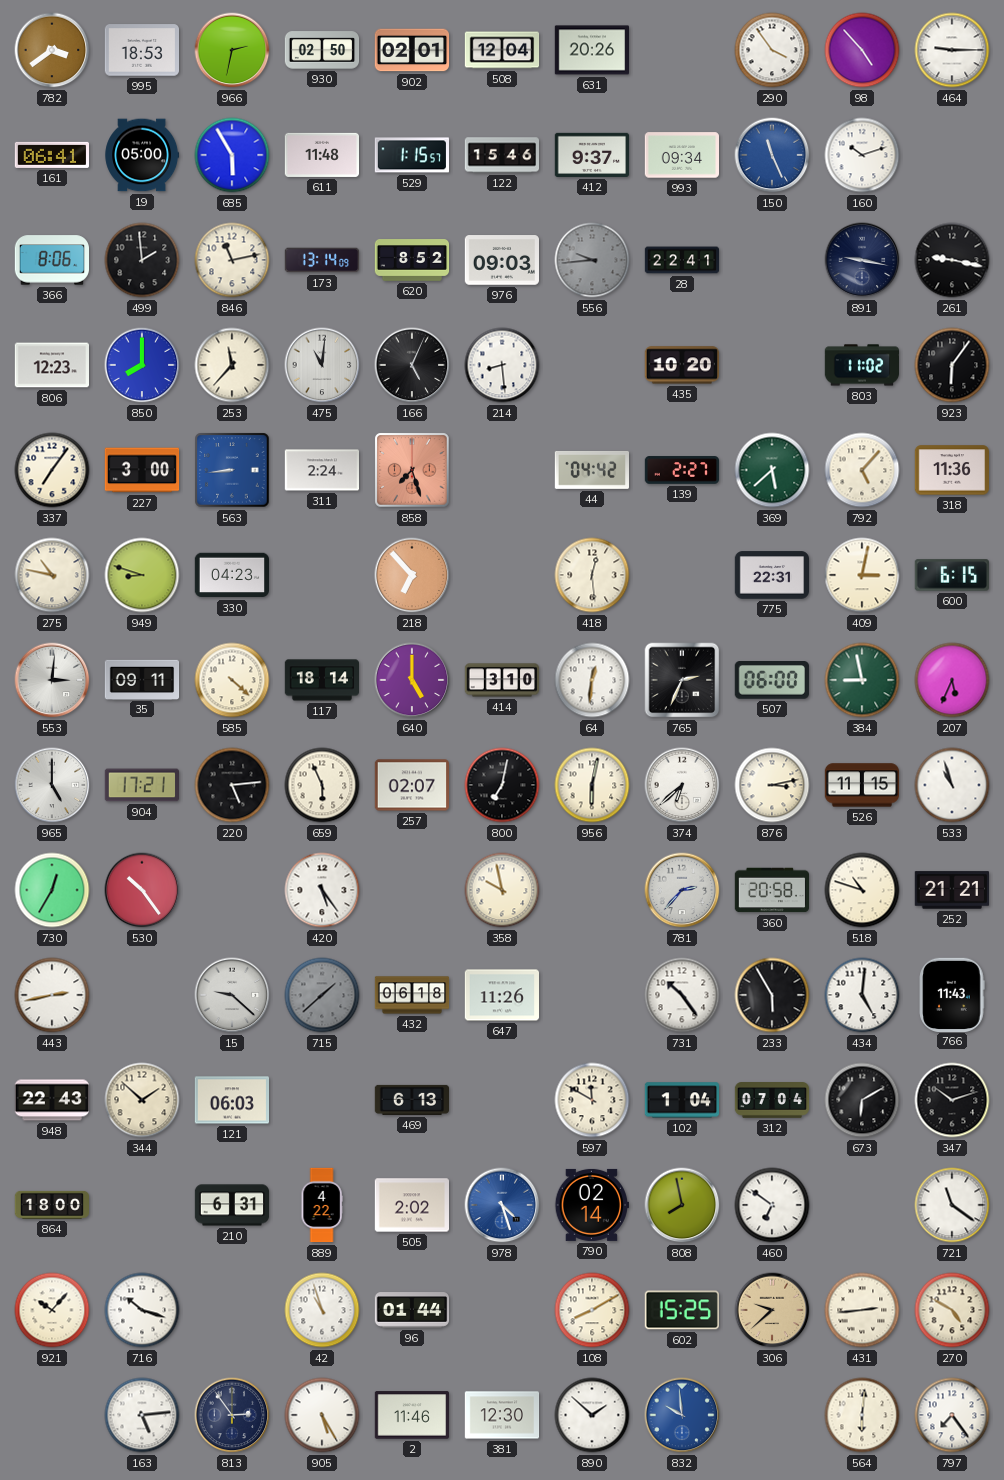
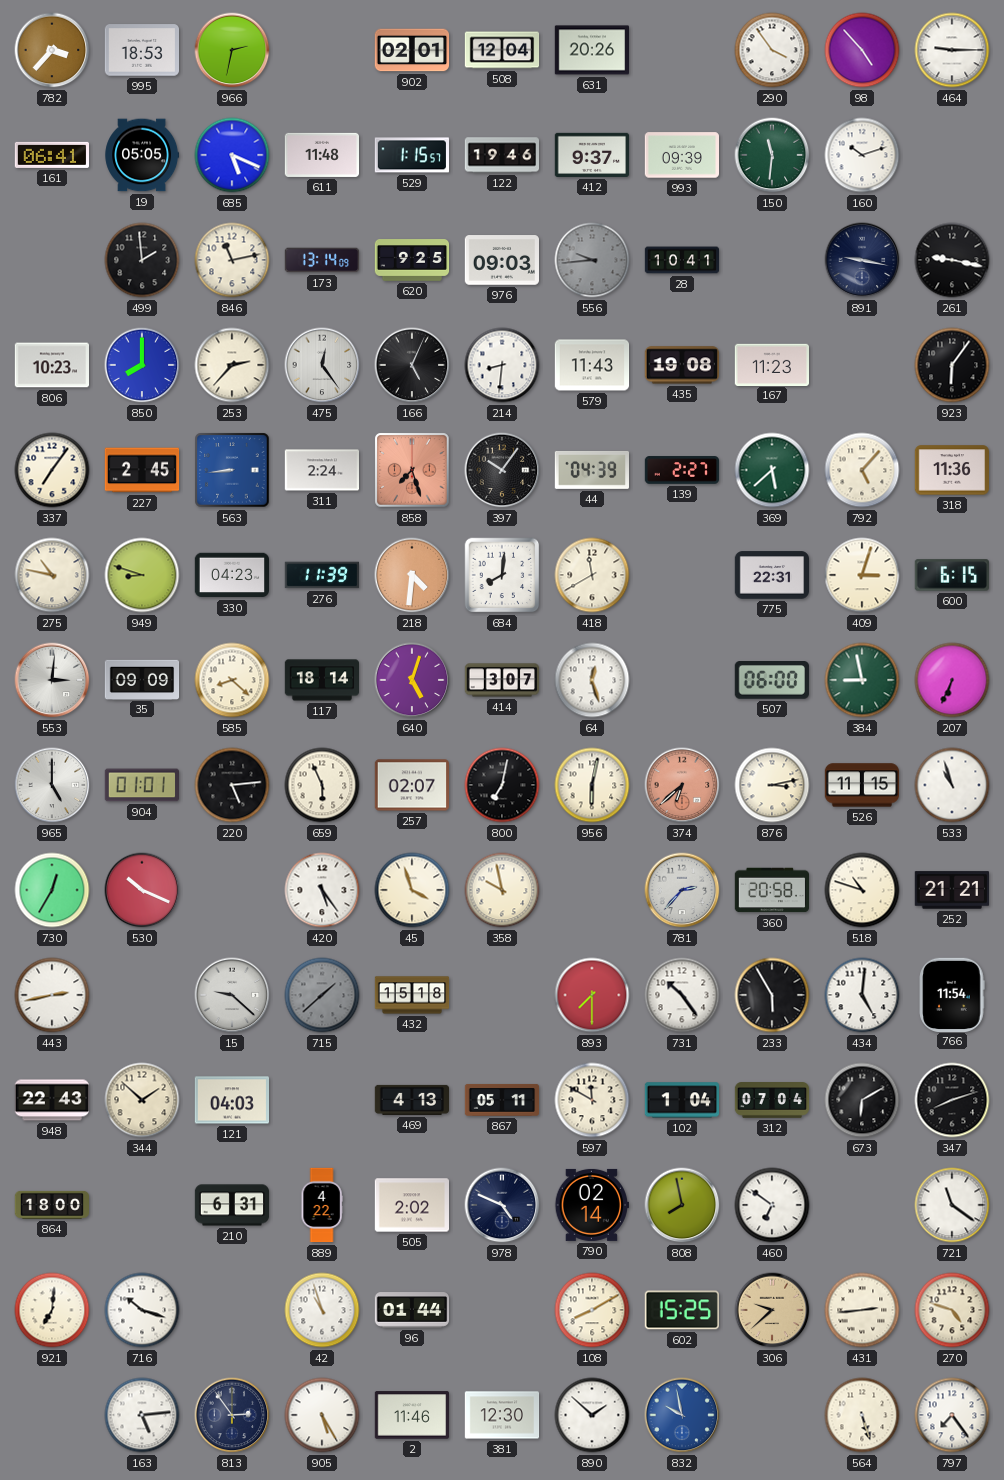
782: 3:39 -> 3:37
930: 02:50 -> none
19: 05:00 -> 05:05
685: 5:55 -> 5:19
122: 15:46 -> 19:46
993: 09:34 -> 09:39
150: 11:26 -> 11:31
150 dial: blue -> green
366: 8:06 -> none
620: 8:52 -> 9:25
28: 22:41 -> 10:41
806: 12:23 -> 10:23
253: 11:37 -> 2:37
475: 11:01 -> 12:24
214: 8:29 -> 8:31
579: none -> 11:43
435: 10:20 -> 19:08
167: none -> 11:23
803: 11:02 -> none
227: 3:00 -> 2:45
397: none -> 10:06
44: 04:42 -> 04:39
276: none -> 11:39
218: 6:53 -> 4:31
684: none -> 8:01
418: 12:29 -> 11:40
409: 3:02 -> 3:03
35: 09:11 -> 09:09
585: 4:22 -> 8:22
640: 5:00 -> 5:03
414: 3:10 -> 3:07
64: 12:31 -> 12:27
765: 2:34 -> none
207: 5:34 -> 6:34
904: 17:21 -> 01:01
374 dial: white -> salmon
530: 10:24 -> 10:19
45: none -> 3:57
432: 06:18 -> 15:18
647: 11:26 -> none
893: none -> 7:30
766: 11:43 -> 11:54
121: 06:03 -> 04:03
469: 6:13 -> 4:13
867: none -> 05:11
347: 10:12 -> 8:12
978: 4:27 -> 4:49
978 dial: blue -> navy
921: 10:07 -> 7:01
270: 4:50 -> 4:48
832: 9:59 -> 9:58
564: 6:01 -> 5:27
